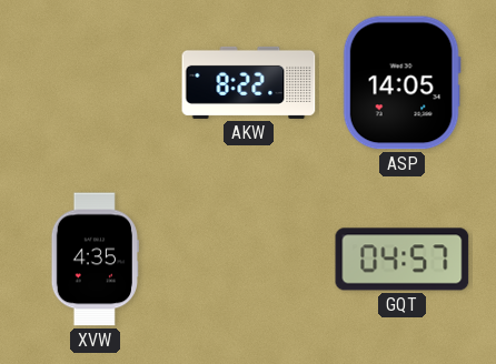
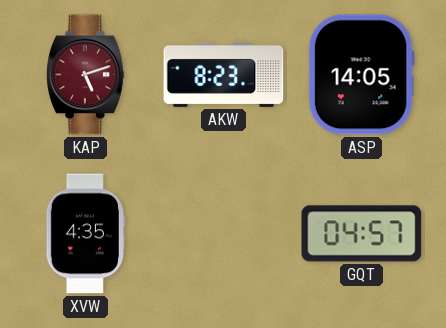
KAP: none -> 5:12
AKW: 8:22 -> 8:23
